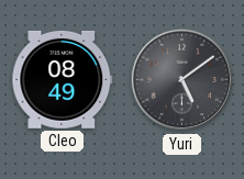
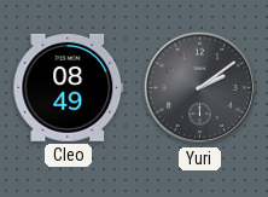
Yuri: 5:09 -> 2:09
